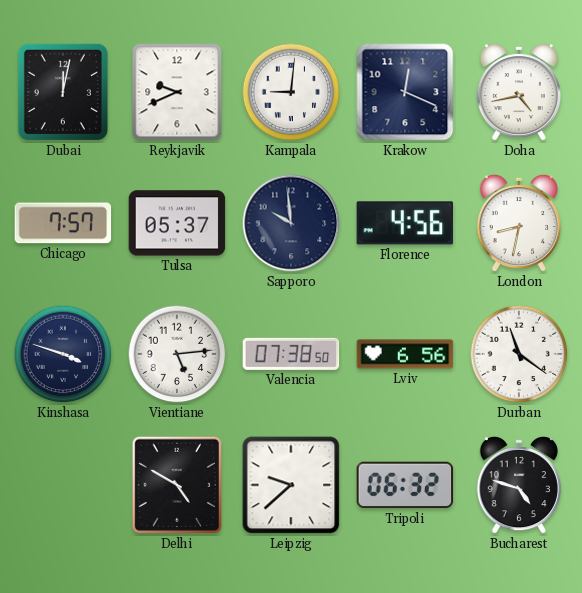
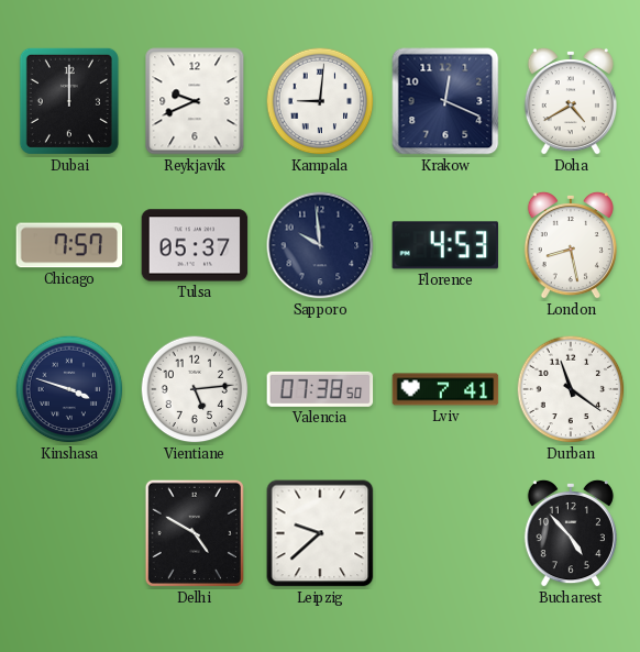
Dubai: 12:02 -> 12:00
Doha: 4:43 -> 4:40
Florence: 4:56 -> 4:53
London: 8:32 -> 8:28
Lviv: 6:56 -> 7:41
Tripoli: 06:32 -> none
Bucharest: 4:48 -> 4:53
